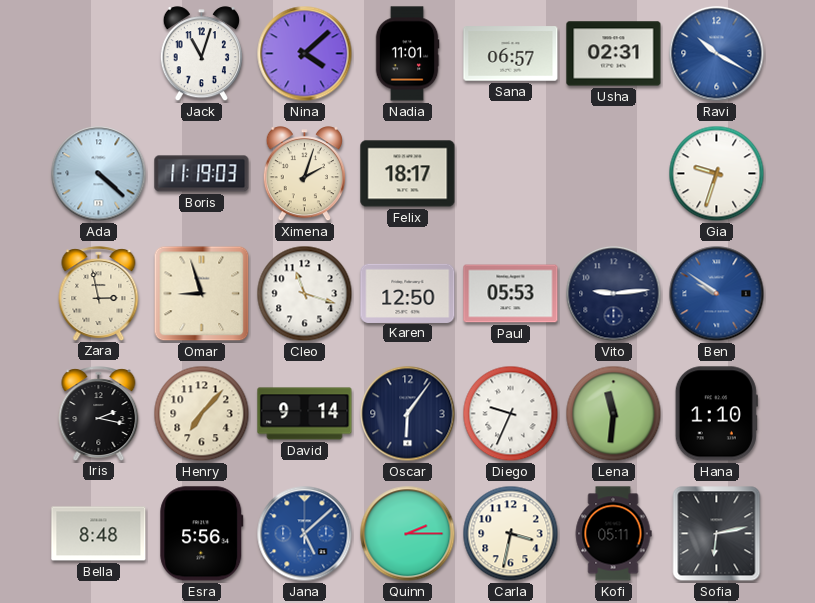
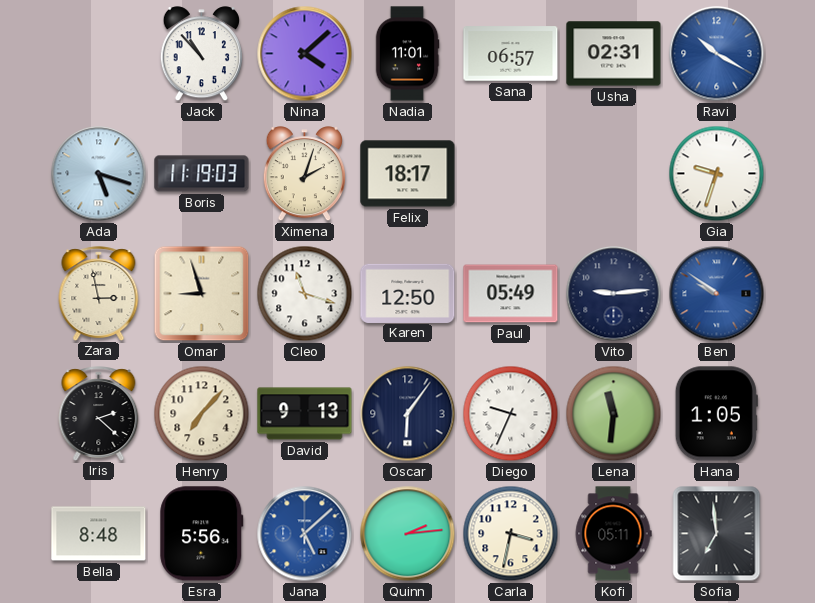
Jack: 11:03 -> 10:53
Ada: 4:22 -> 5:18
Paul: 05:53 -> 05:49
Iris: 2:17 -> 2:22
David: 9:14 -> 9:13
Hana: 1:10 -> 1:05
Quinn: 2:15 -> 2:14
Sofia: 6:13 -> 6:59
